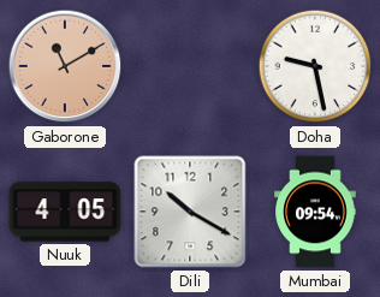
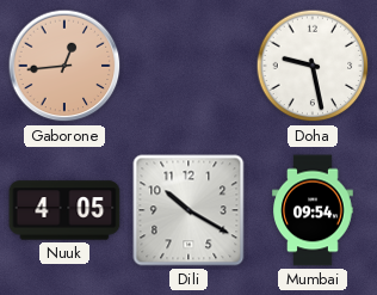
Gaborone: 11:10 -> 12:44
